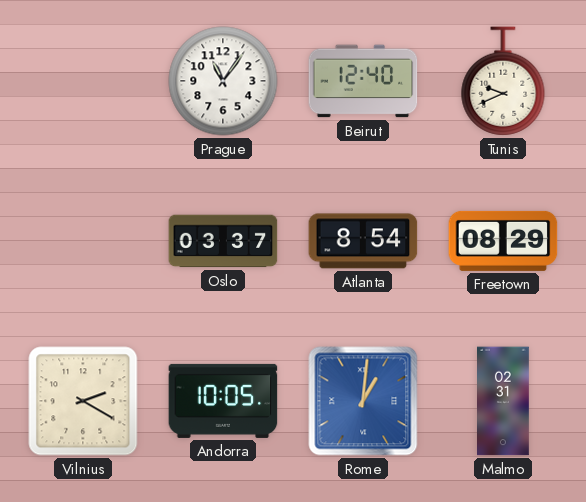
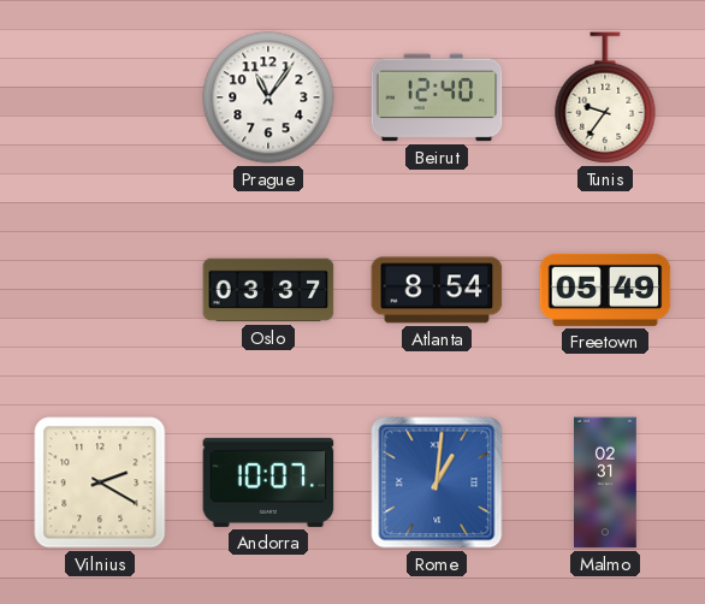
Tunis: 9:41 -> 9:36
Freetown: 08:29 -> 05:49
Andorra: 10:05 -> 10:07
